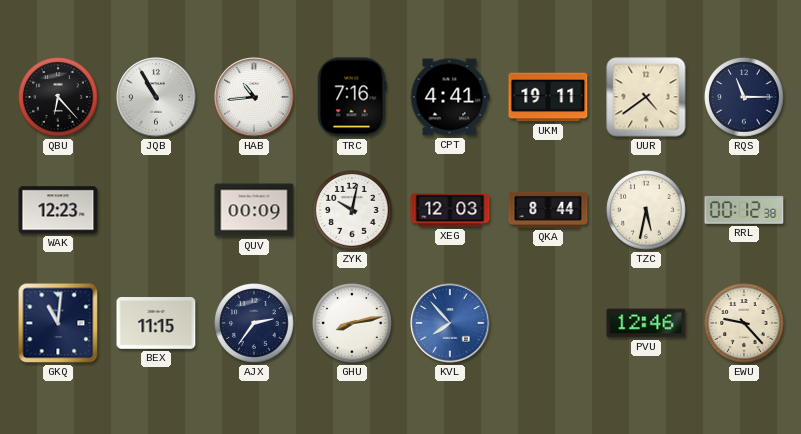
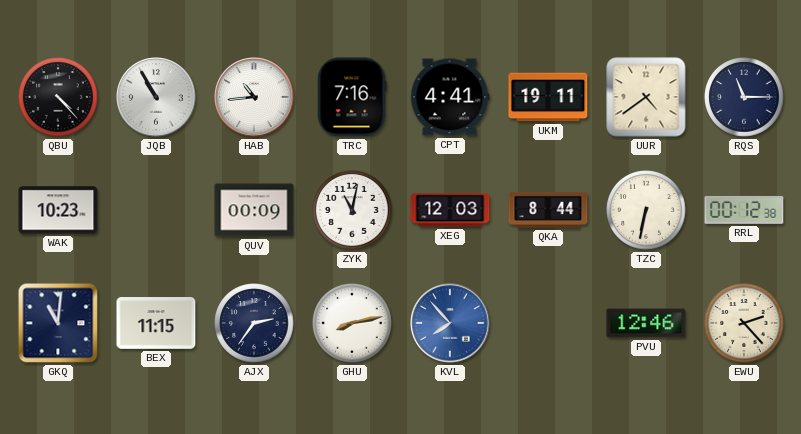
QBU: 6:23 -> 4:23
WAK: 12:23 -> 10:23
ZYK: 10:02 -> 11:02
TZC: 5:32 -> 6:32
EWU: 9:23 -> 2:23
